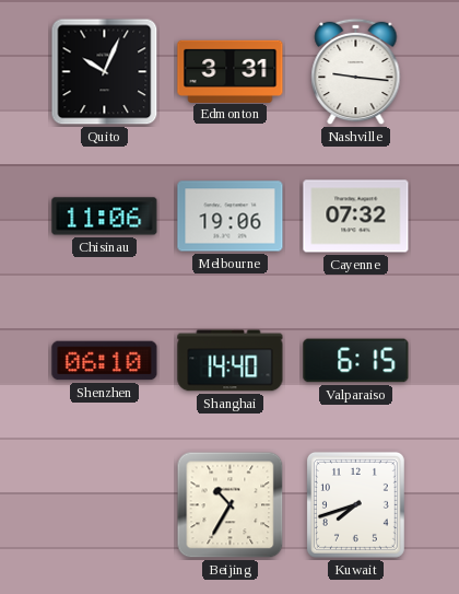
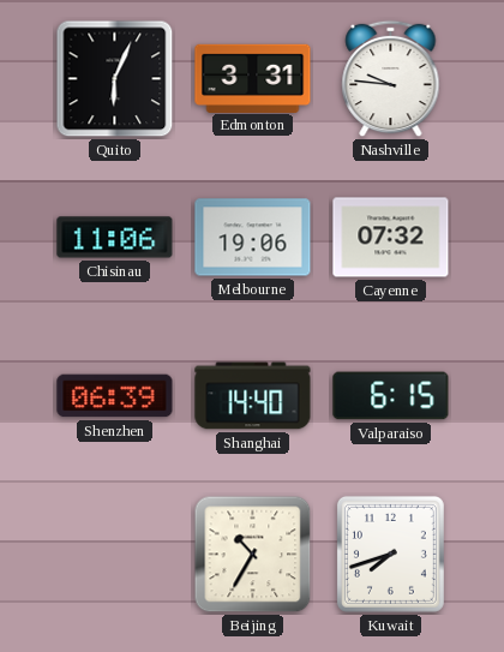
Quito: 10:04 -> 6:04
Nashville: 9:16 -> 9:46
Shenzhen: 06:10 -> 06:39
